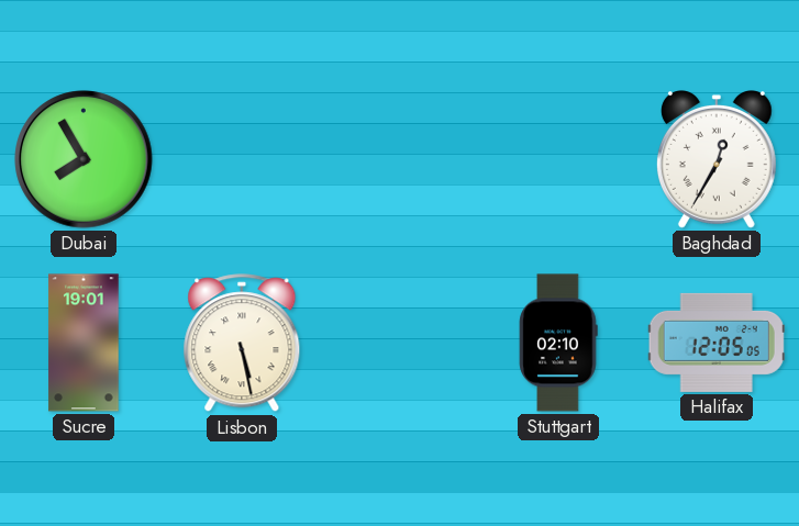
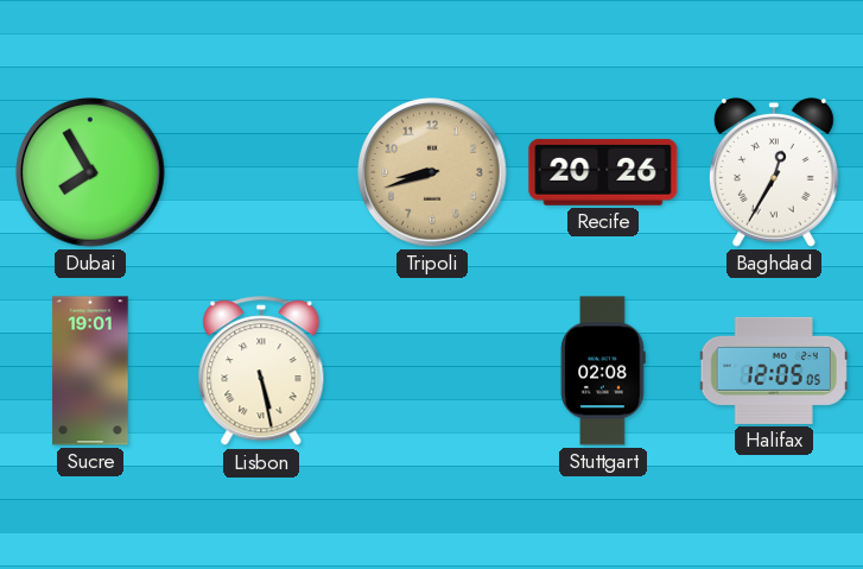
Tripoli: none -> 8:42
Recife: none -> 20:26
Stuttgart: 02:10 -> 02:08
